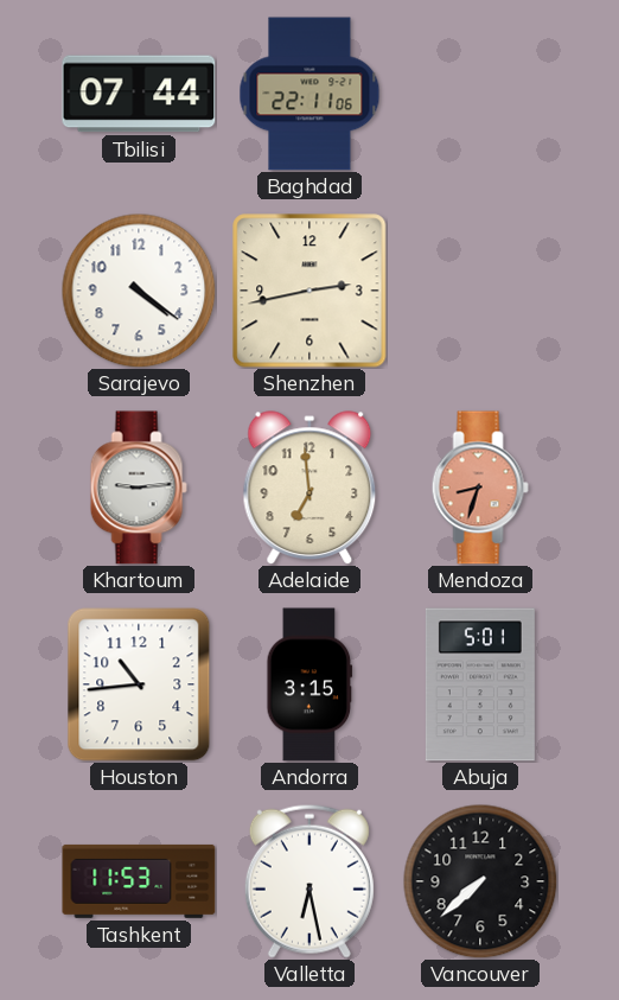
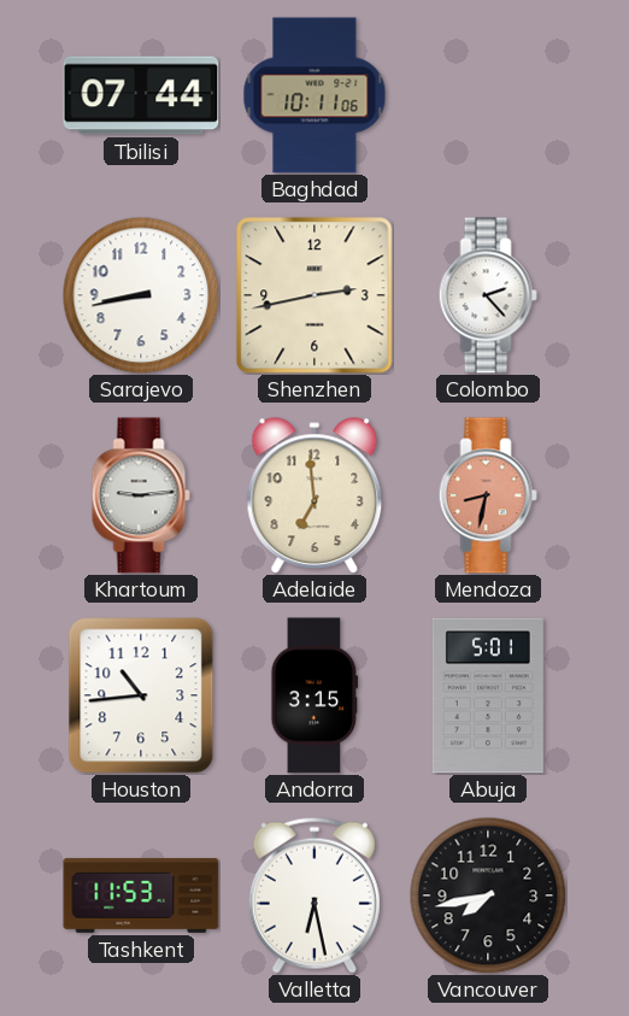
Baghdad: 22:11 -> 10:11
Sarajevo: 4:21 -> 8:43
Colombo: none -> 2:23
Mendoza: 8:33 -> 8:32
Vancouver: 7:38 -> 7:43
